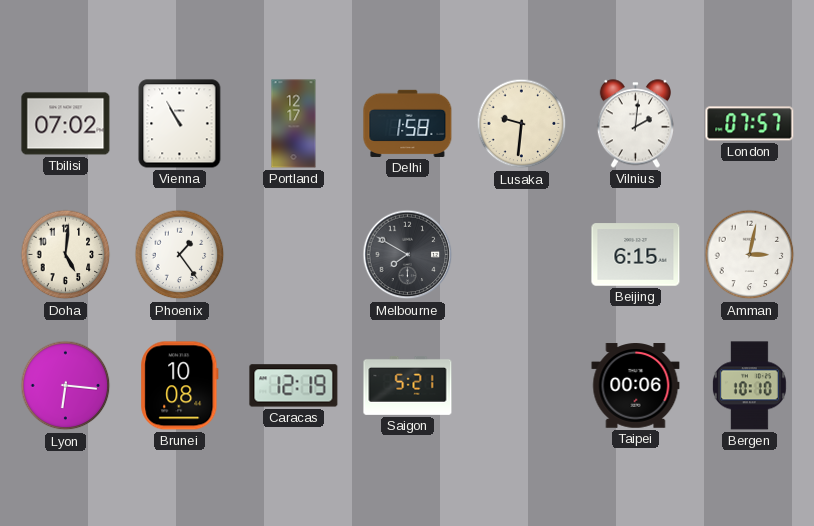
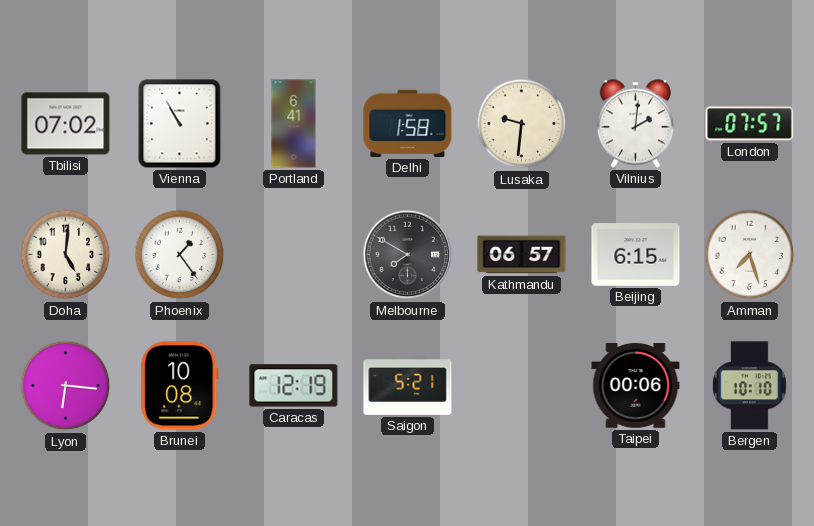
Portland: 12:17 -> 6:41
Kathmandu: none -> 06:57
Amman: 3:02 -> 7:27
